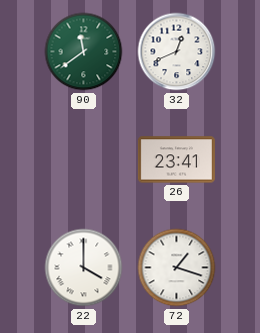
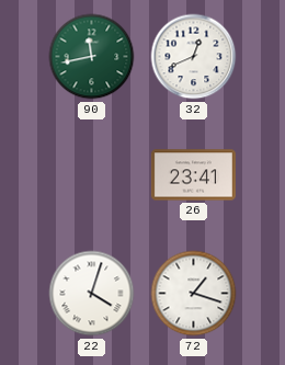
90: 11:39 -> 11:43
22: 4:00 -> 4:03
